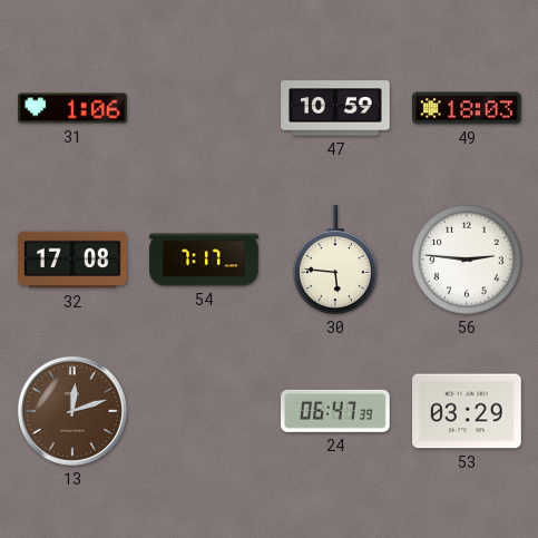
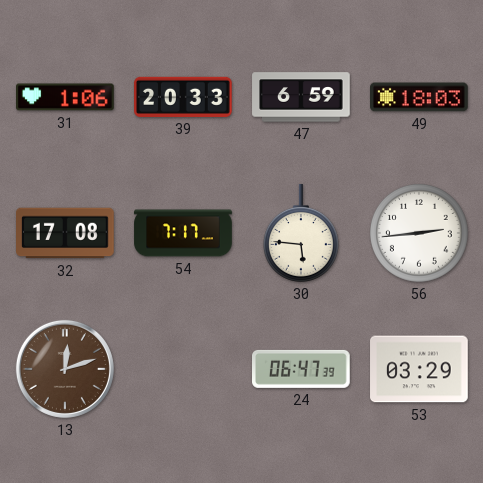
39: none -> 20:33
47: 10:59 -> 6:59
56: 2:46 -> 2:44
